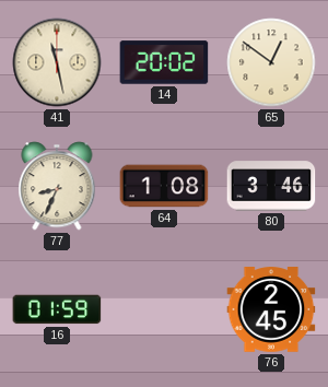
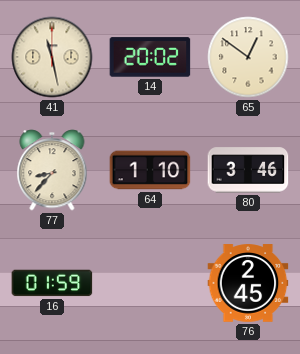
77: 8:34 -> 8:37
64: 1:08 -> 1:10
